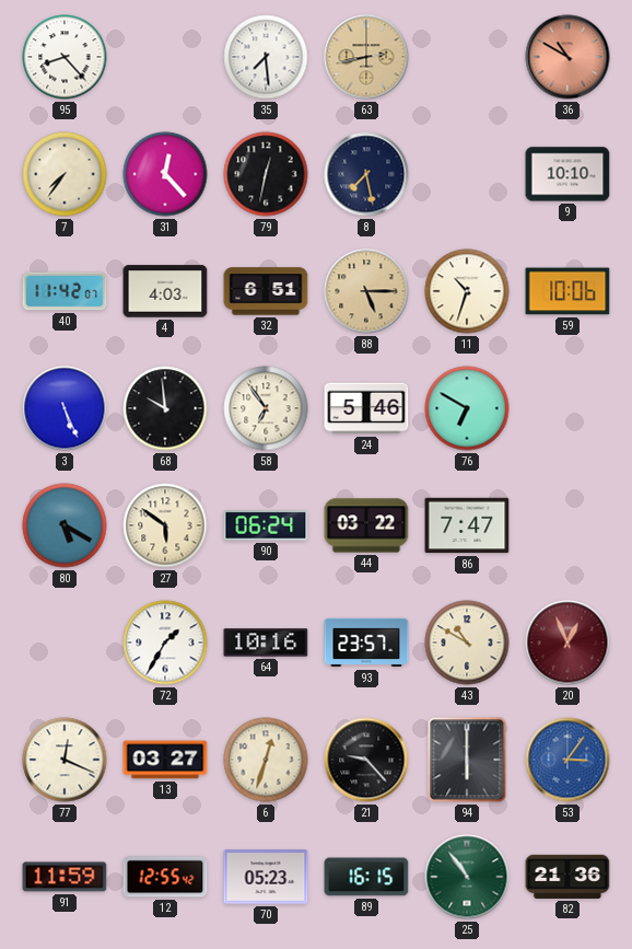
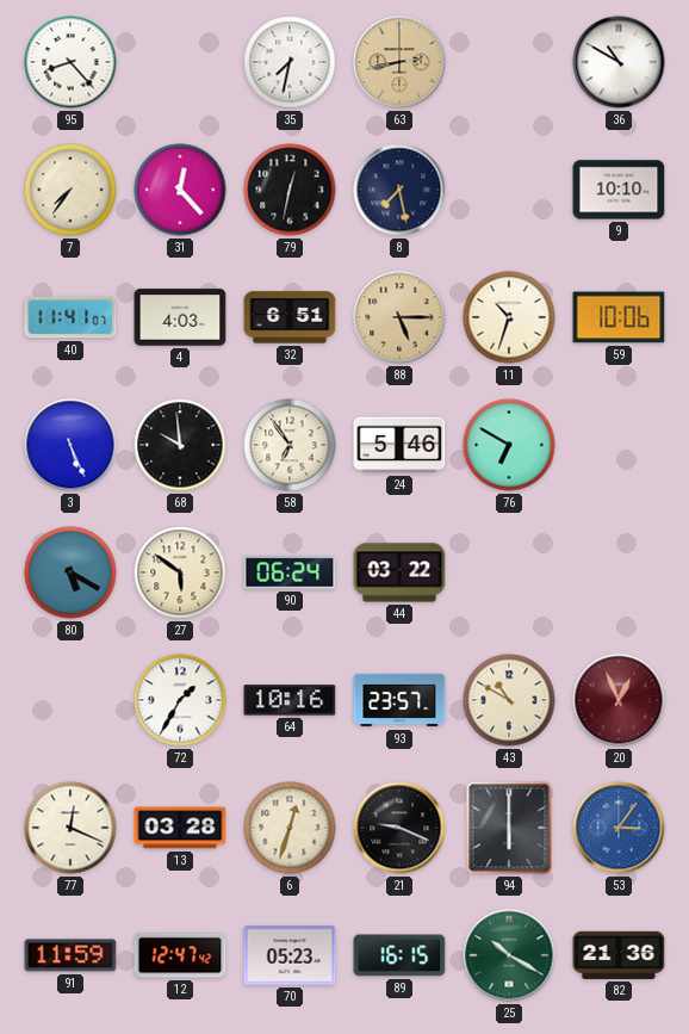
35: 7:29 -> 7:32
36 dial: salmon -> white
40: 11:42 -> 11:41
86: 7:47 -> none
13: 03:27 -> 03:28
21: 9:23 -> 9:19
12: 12:55 -> 12:47
25: 10:54 -> 10:20
